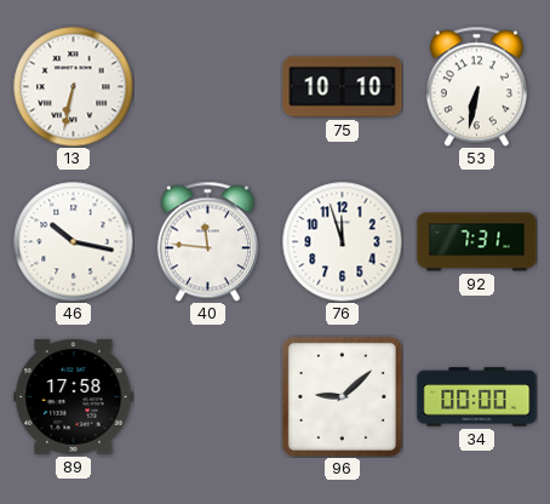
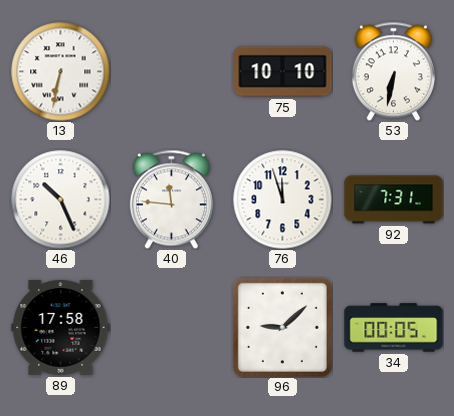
46: 10:17 -> 10:26
34: 00:00 -> 00:05
